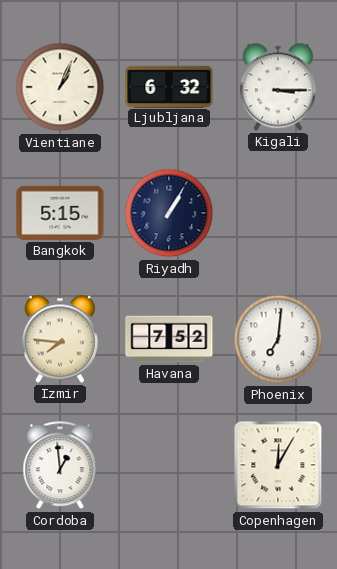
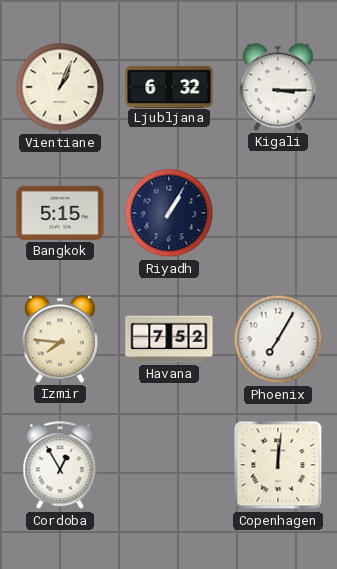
Phoenix: 7:01 -> 7:05
Cordoba: 12:59 -> 12:55
Copenhagen: 12:05 -> 12:01
